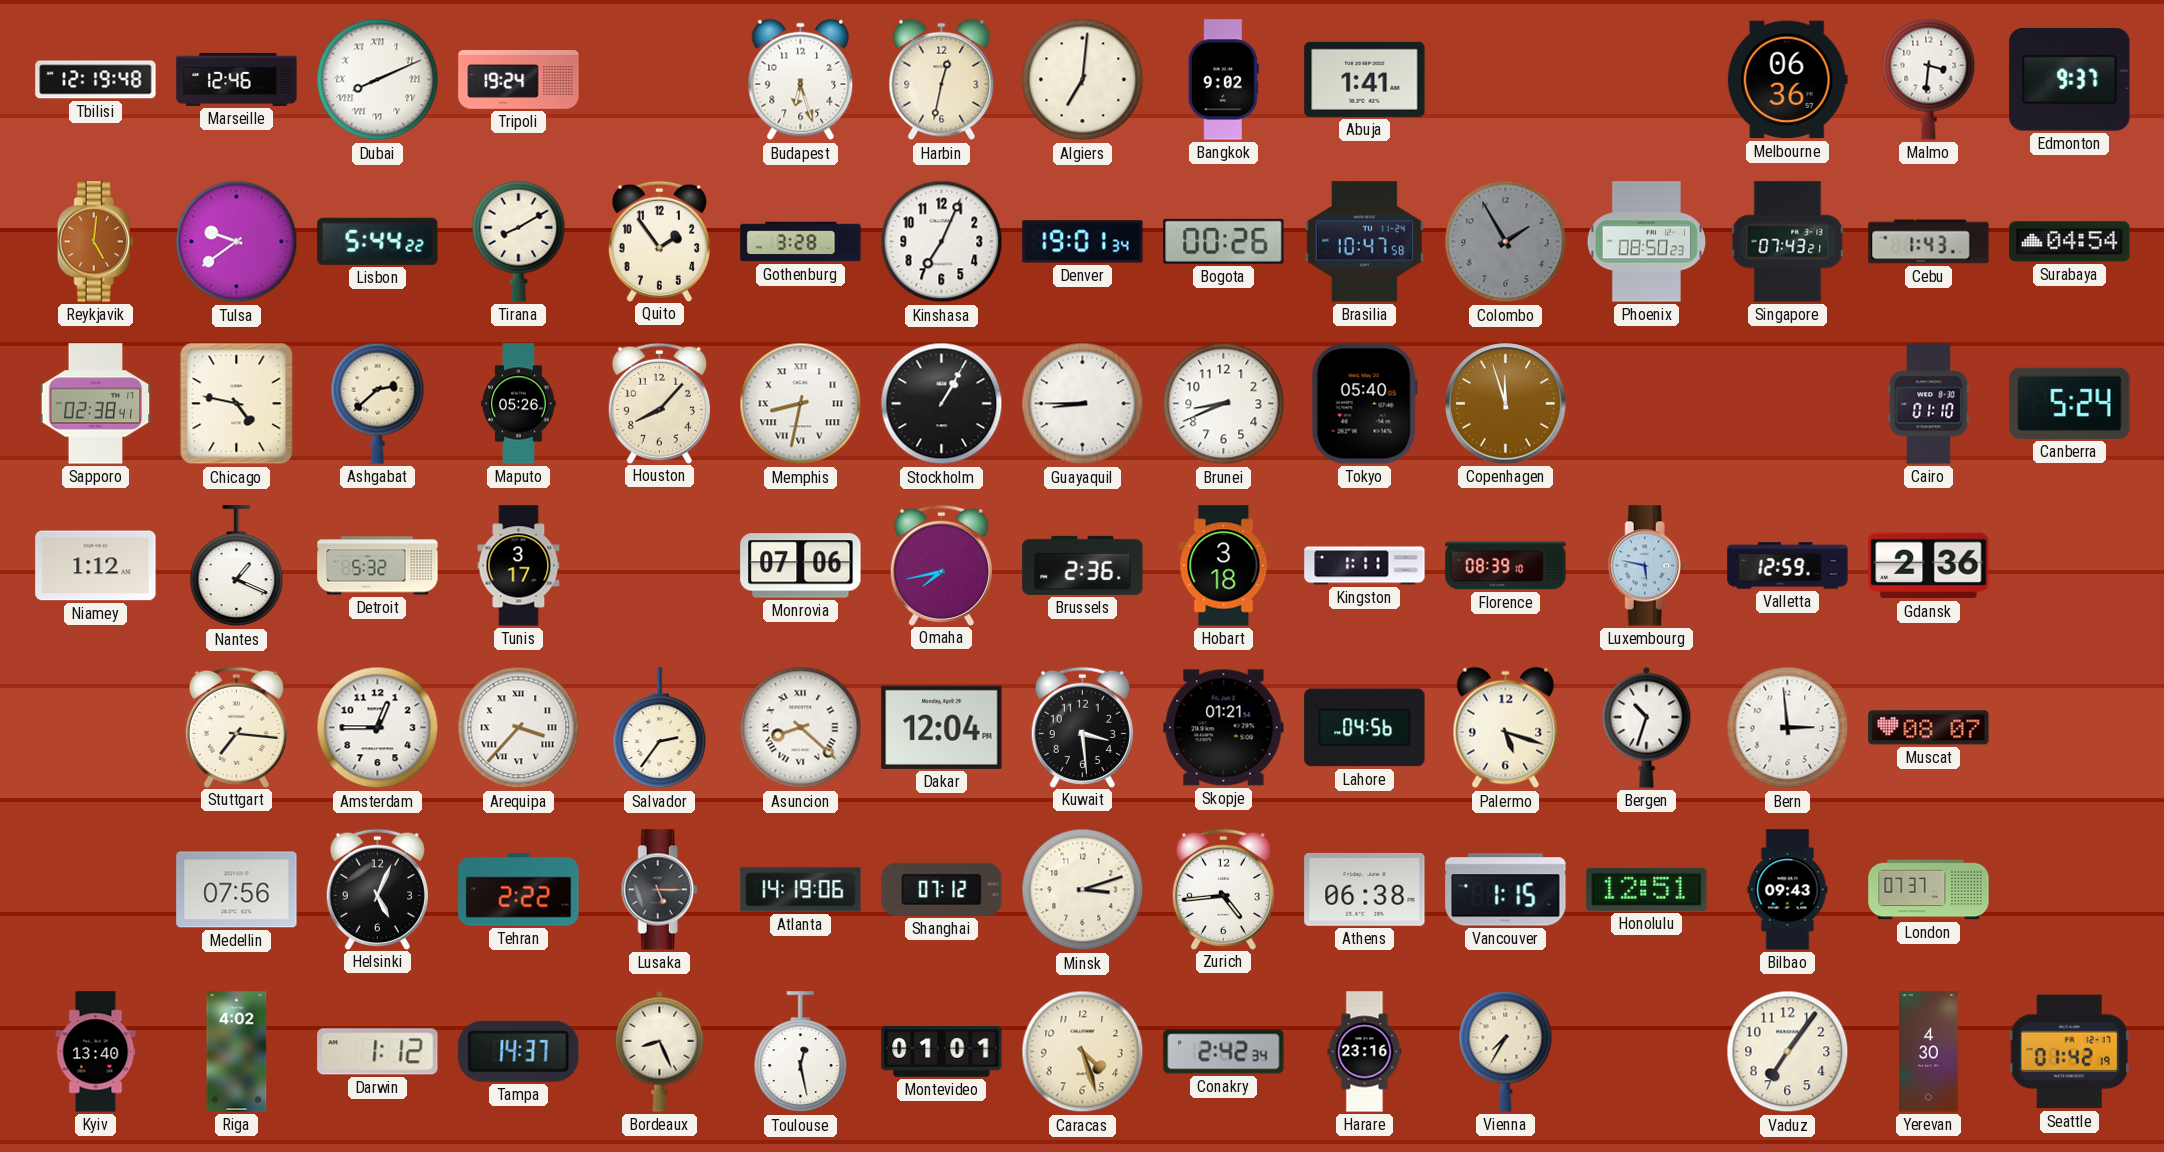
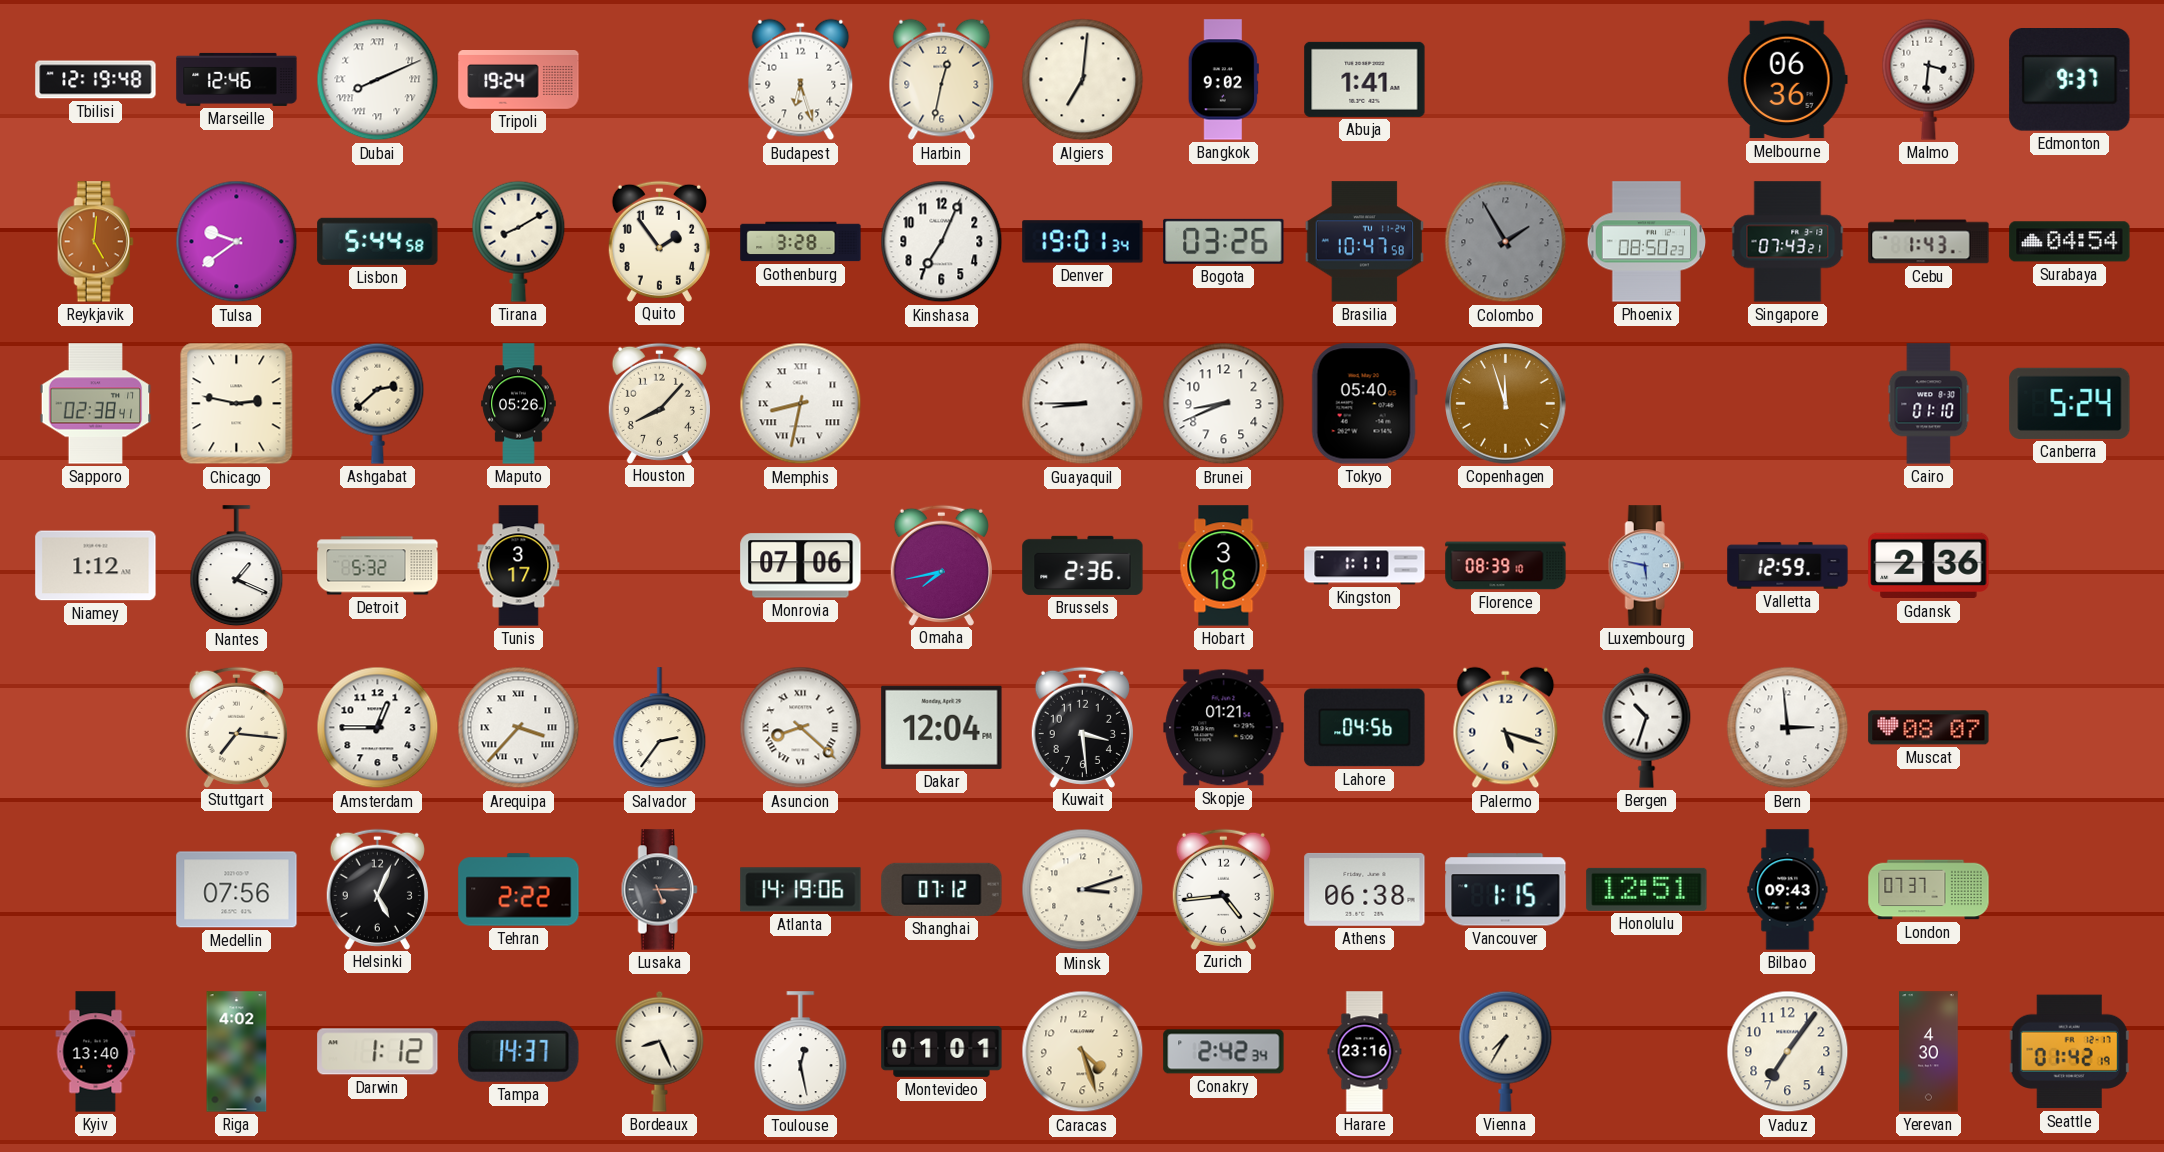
Lisbon: 5:44:22 -> 5:44:58
Bogota: 00:26 -> 03:26
Chicago: 4:47 -> 2:47
Stockholm: 1:05 -> none
